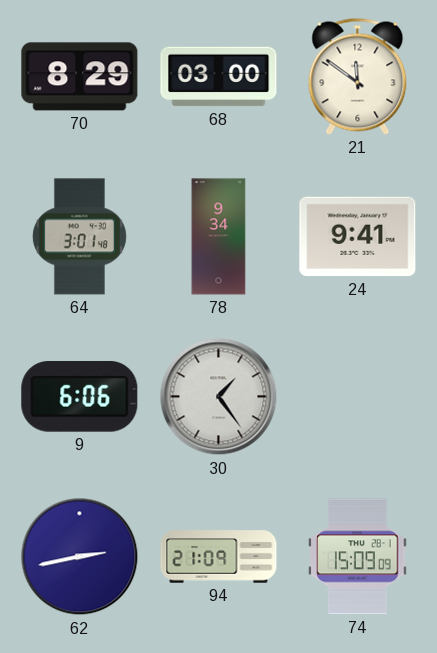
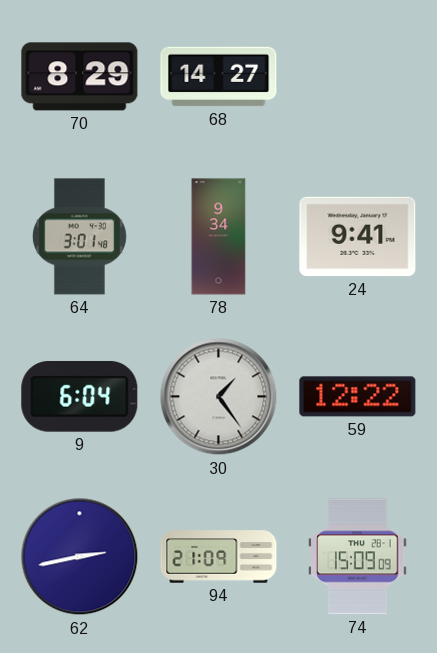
68: 03:00 -> 14:27
21: 11:51 -> none
9: 6:06 -> 6:04
59: none -> 12:22
